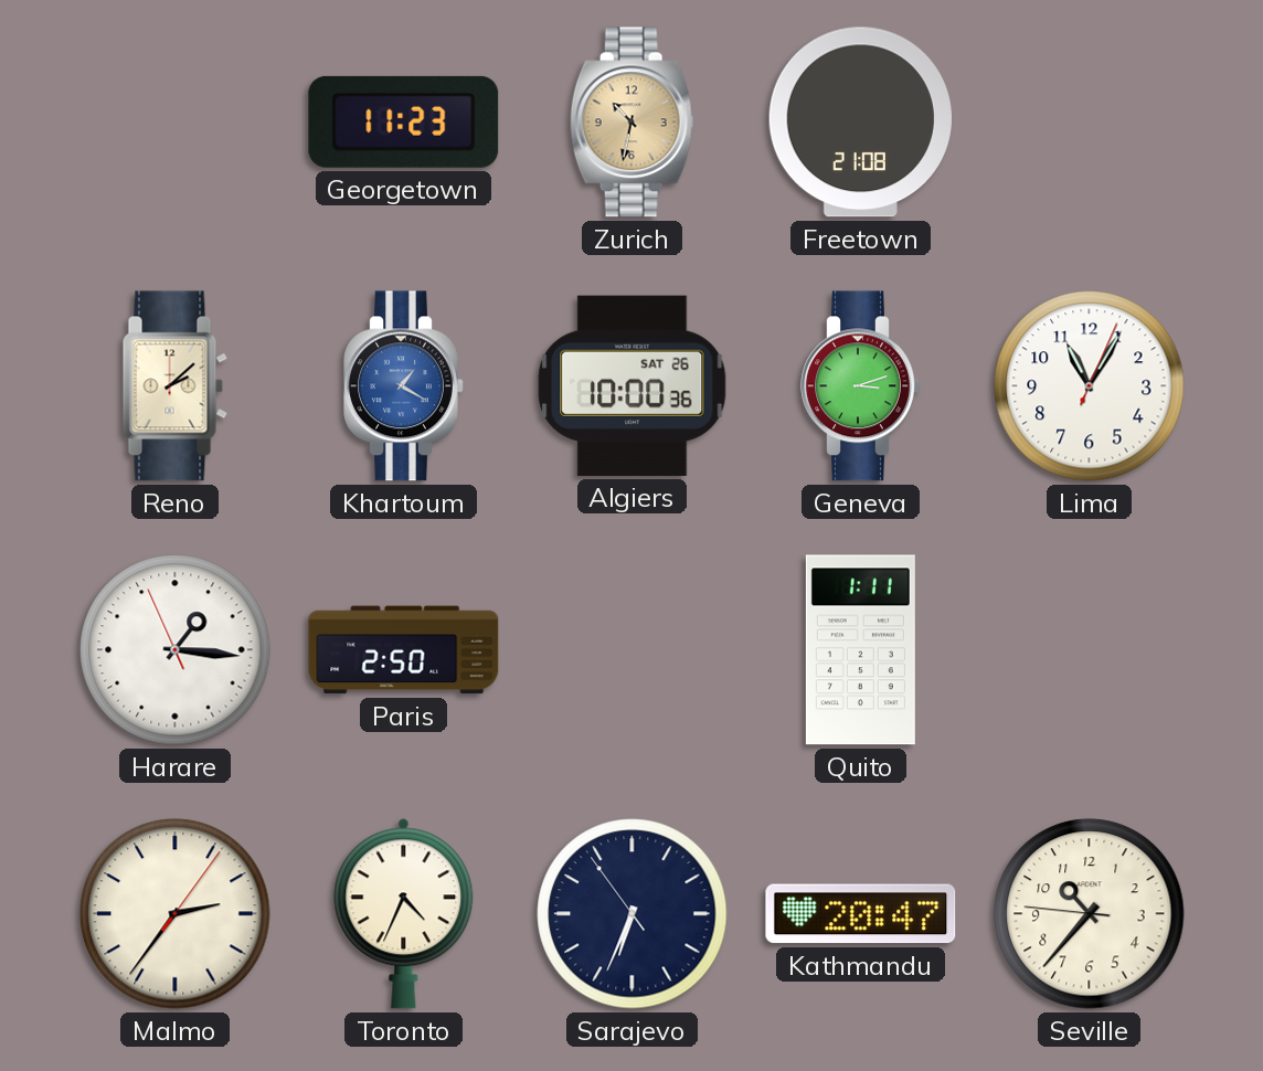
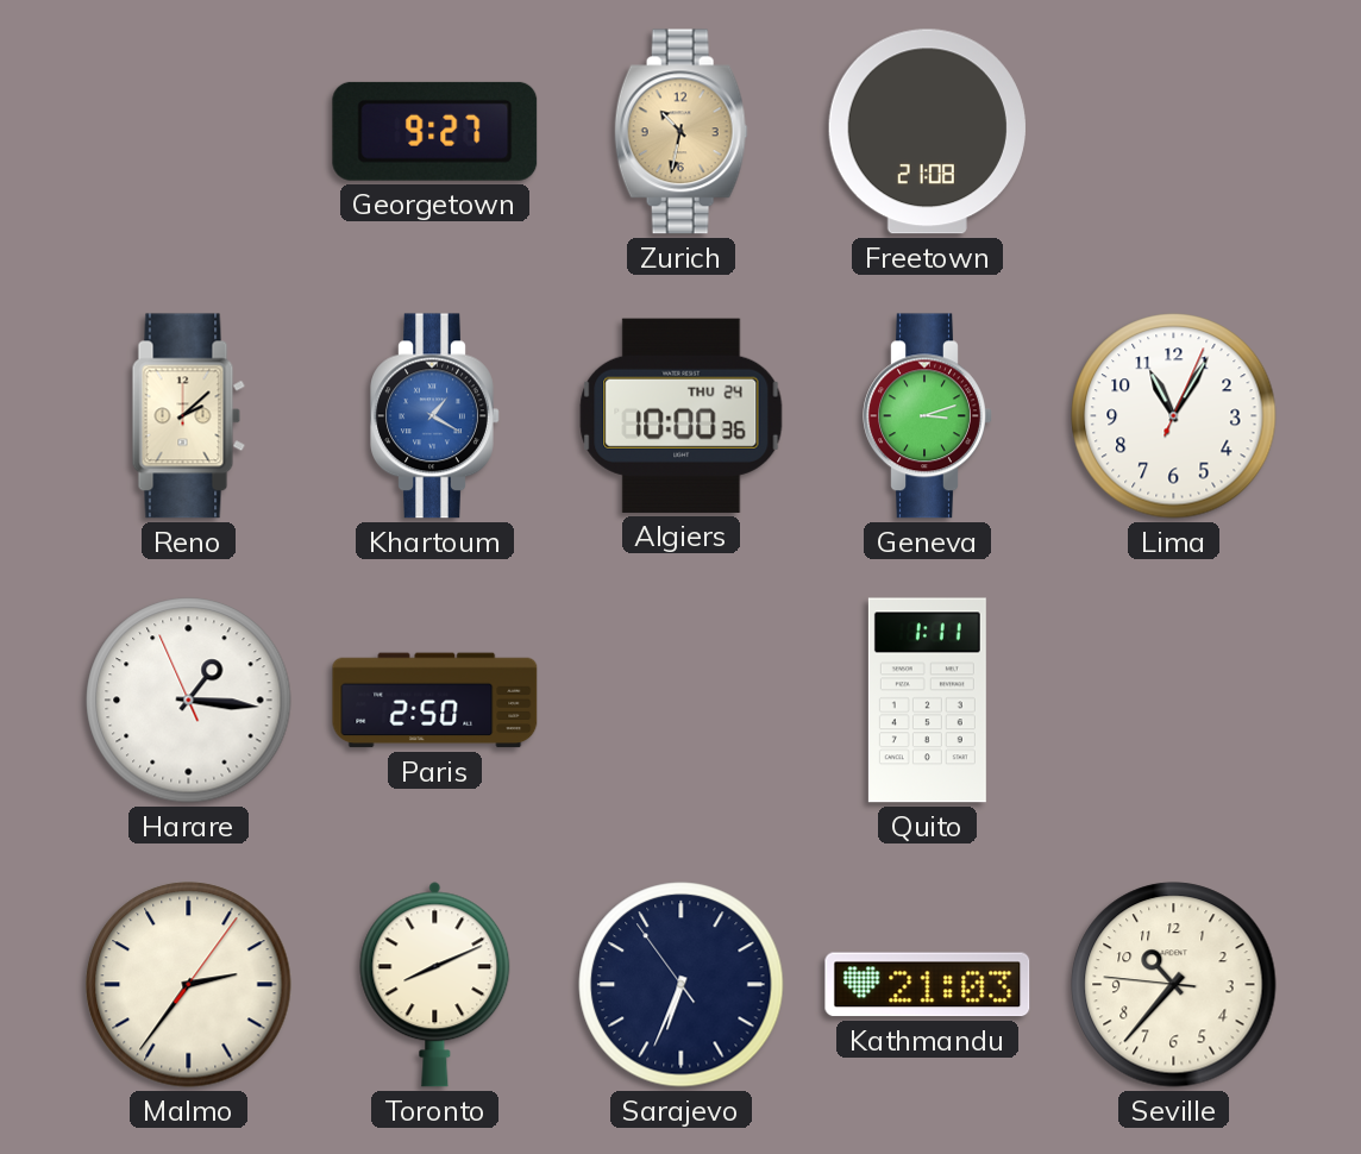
Georgetown: 11:23 -> 9:27
Algiers date: SAT 26 -> THU 24
Toronto: 4:34 -> 8:11
Kathmandu: 20:47 -> 21:03
